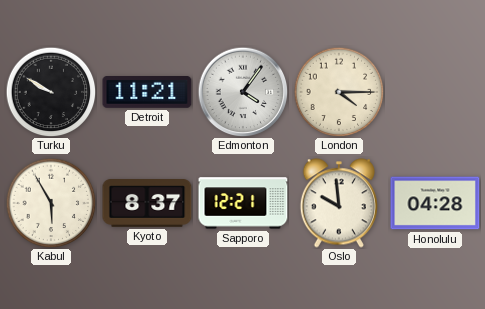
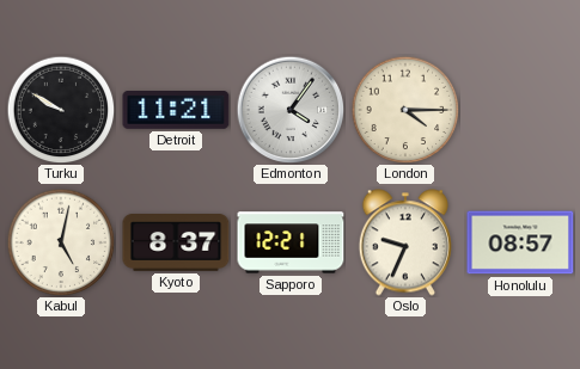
Kabul: 5:55 -> 5:02
Oslo: 9:59 -> 9:34
Honolulu: 04:28 -> 08:57
